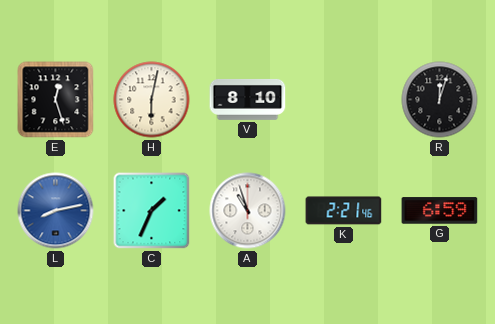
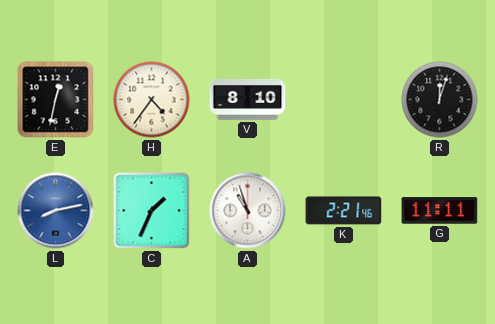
E: 12:27 -> 12:32
H: 6:02 -> 4:36
G: 6:59 -> 11:11
